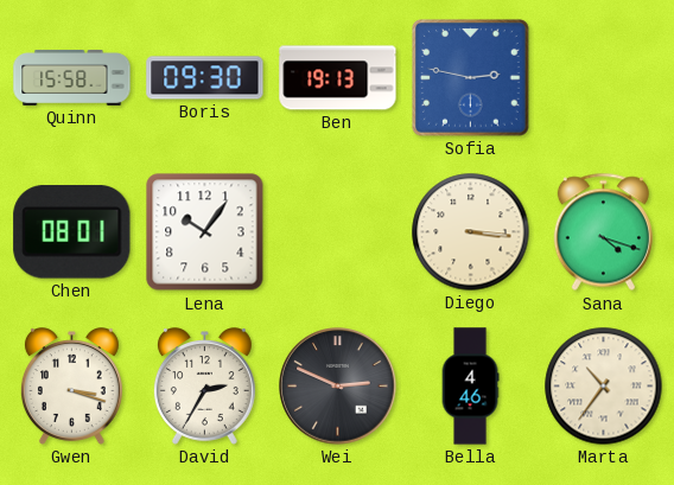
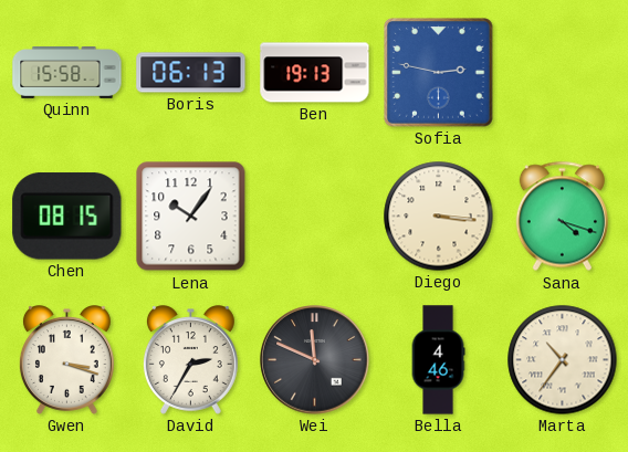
Boris: 09:30 -> 06:13
Chen: 08:01 -> 08:15
Wei: 2:49 -> 11:49
